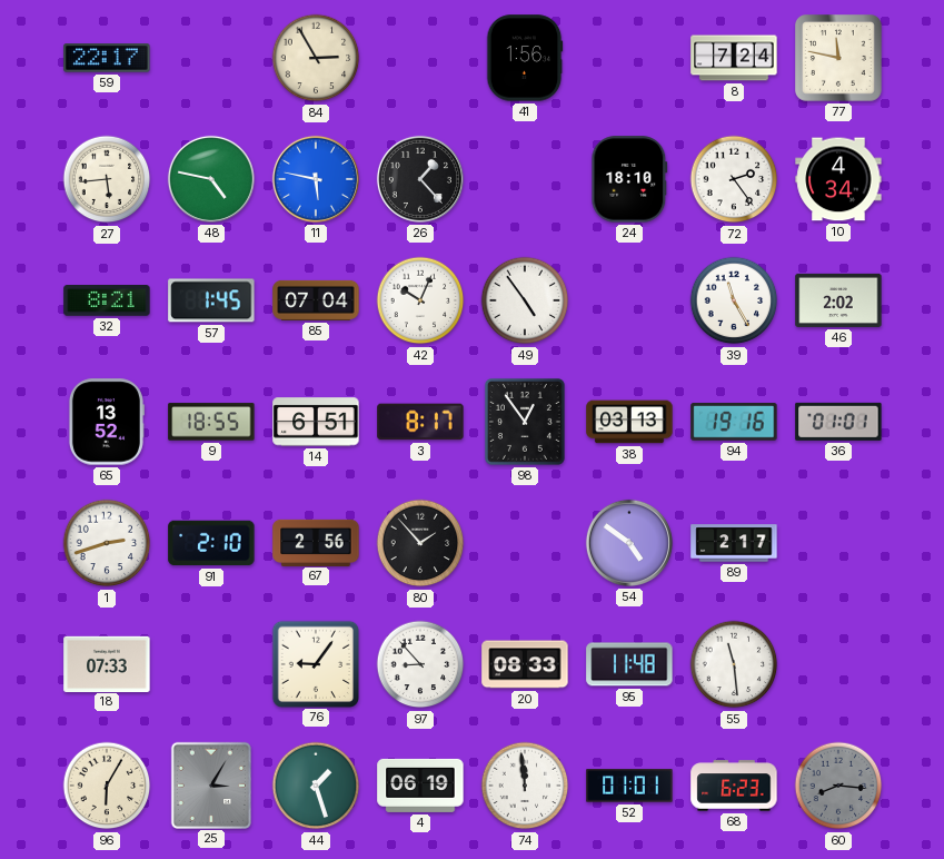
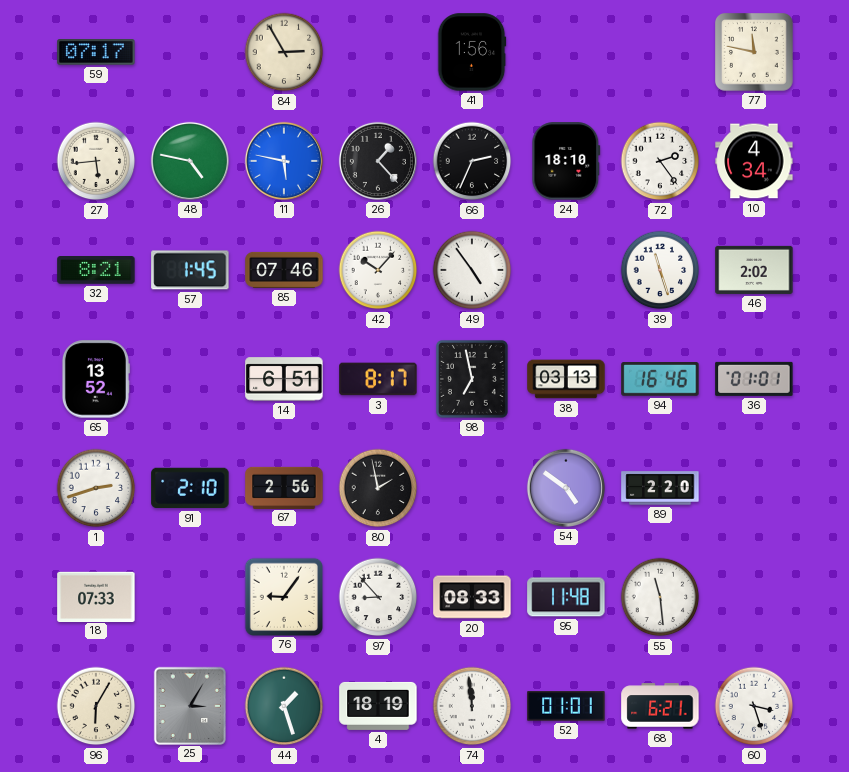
59: 22:17 -> 07:17
8: 7:24 -> none
66: none -> 2:34
85: 07:04 -> 07:46
42: 10:04 -> 10:07
39: 11:25 -> 11:27
9: 18:55 -> none
98: 12:54 -> 6:58
94: 19:16 -> 16:46
80: 1:53 -> 1:58
89: 2:17 -> 2:20
4: 06:19 -> 18:19
68: 6:23 -> 6:21
60: 8:16 -> 3:27
60 dial: grey -> white
